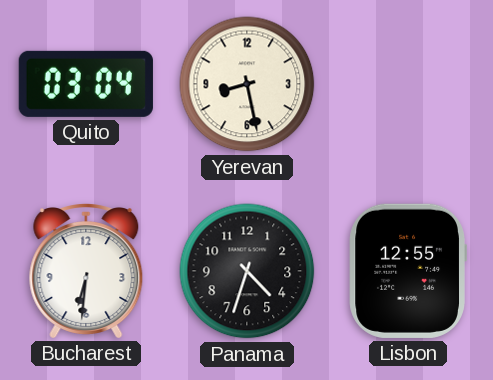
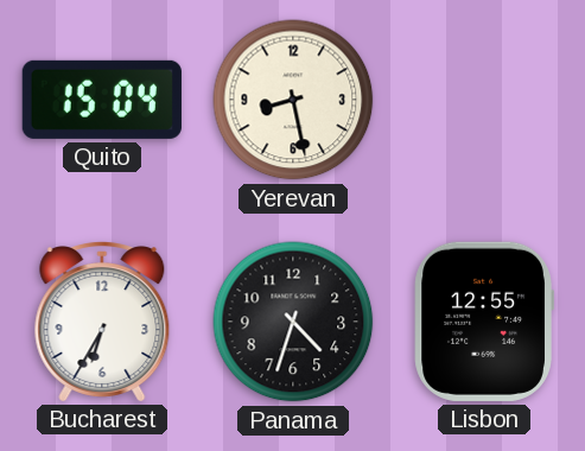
Quito: 03:04 -> 15:04
Bucharest: 6:31 -> 6:35
